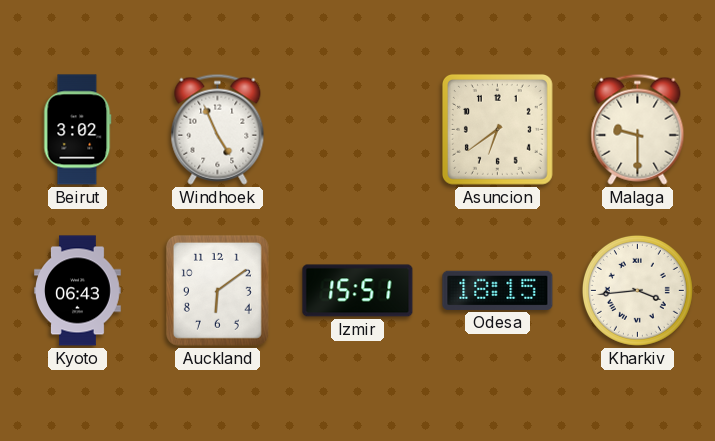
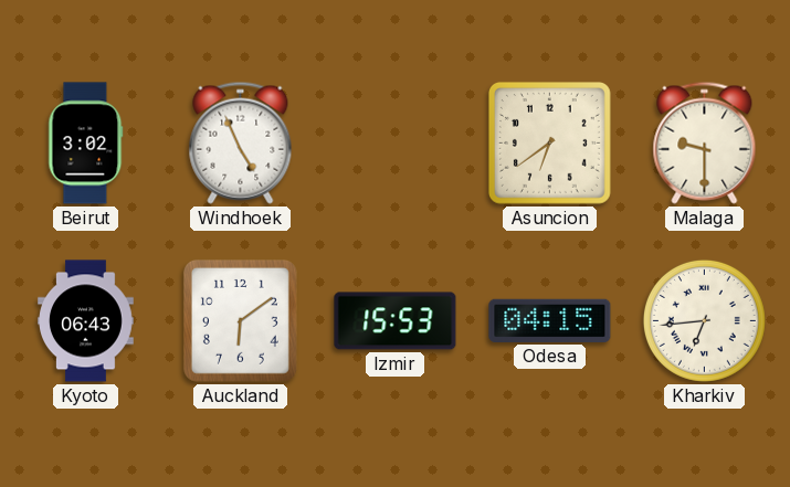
Izmir: 15:51 -> 15:53
Odesa: 18:15 -> 04:15
Kharkiv: 3:44 -> 6:44
